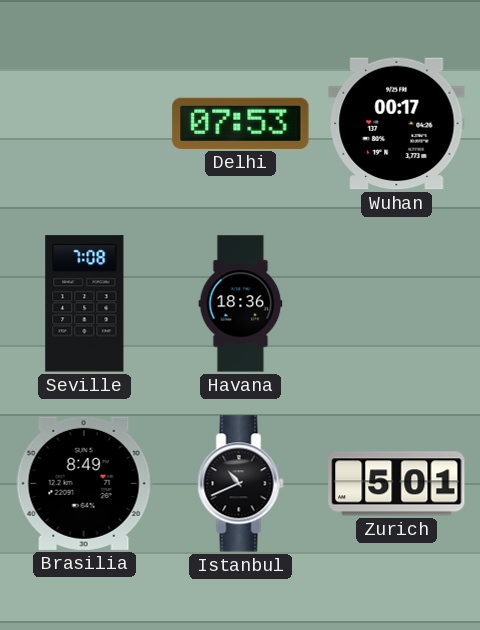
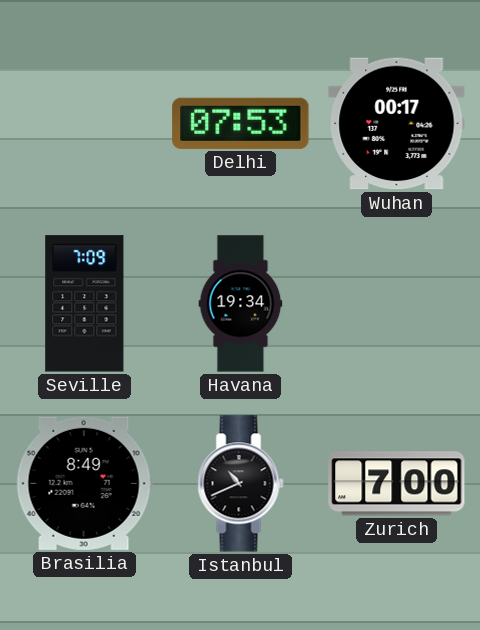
Seville: 7:08 -> 7:09
Havana: 18:36 -> 19:34
Zurich: 5:01 -> 7:00
